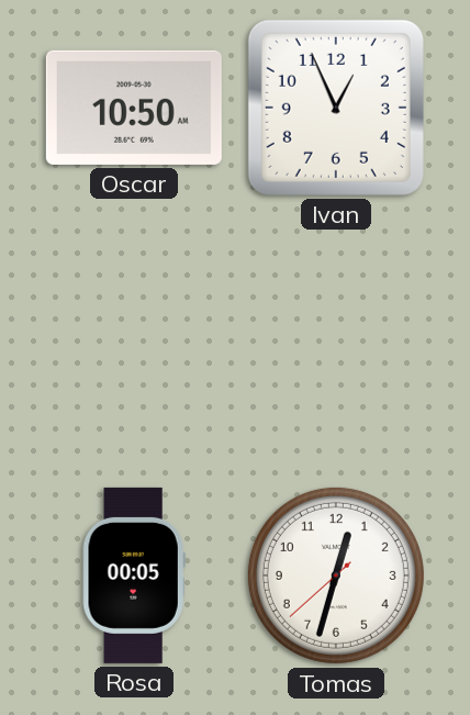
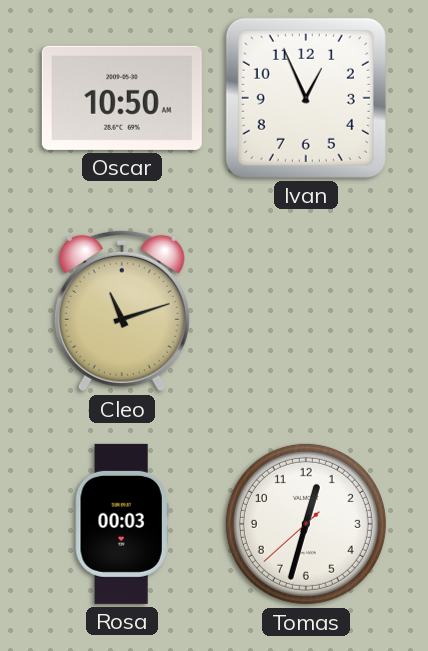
Cleo: none -> 11:12
Rosa: 00:05 -> 00:03
